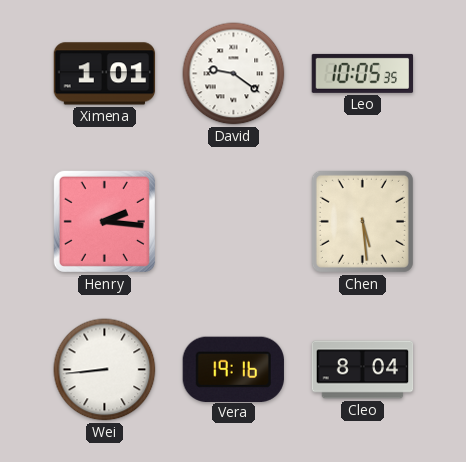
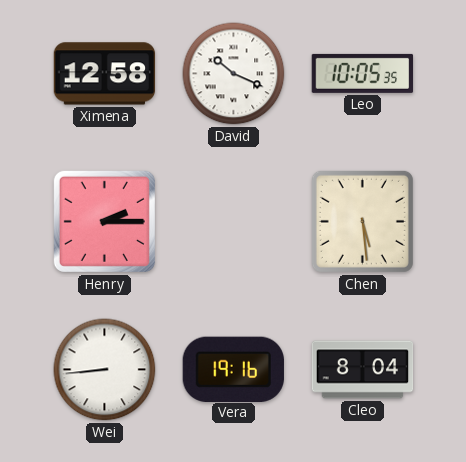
Ximena: 1:01 -> 12:58
David: 9:21 -> 10:19
Henry: 2:16 -> 2:15
